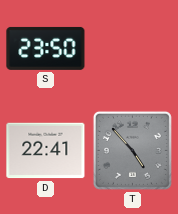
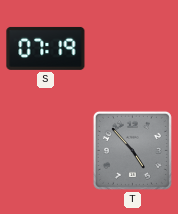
S: 23:50 -> 07:19
D: 22:41 -> none
